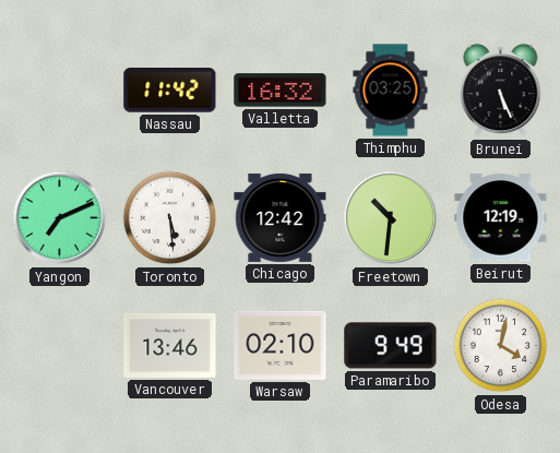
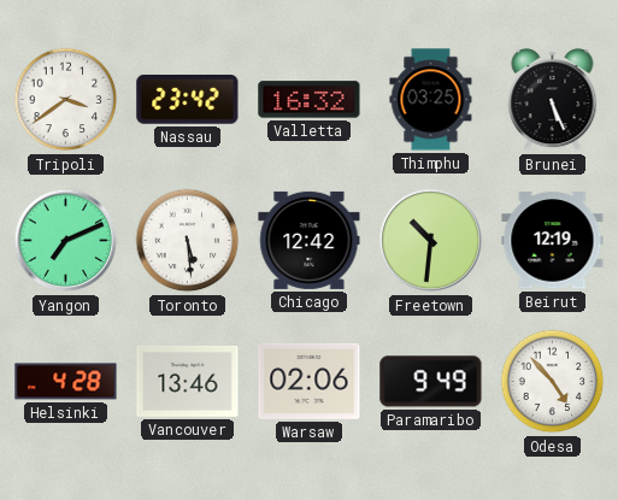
Tripoli: none -> 3:39
Nassau: 11:42 -> 23:42
Helsinki: none -> 4:28
Warsaw: 02:10 -> 02:06
Odesa: 4:02 -> 4:53
